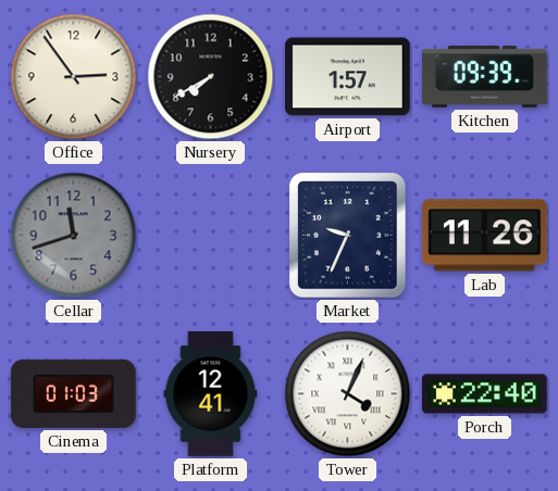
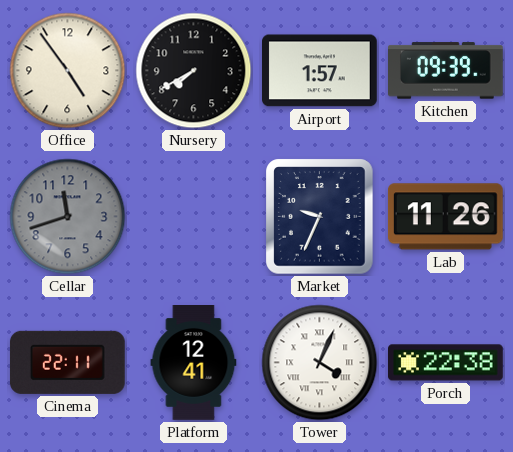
Office: 2:54 -> 4:54
Cinema: 01:03 -> 22:11
Porch: 22:40 -> 22:38
